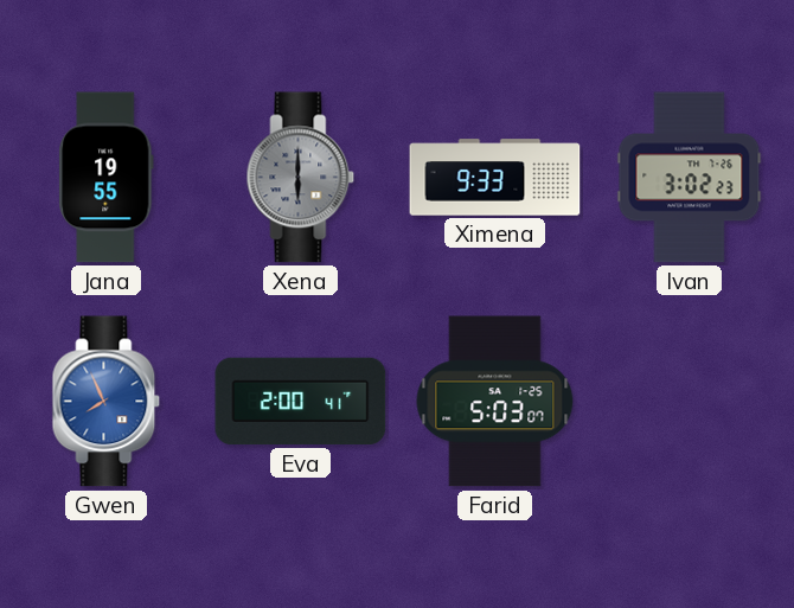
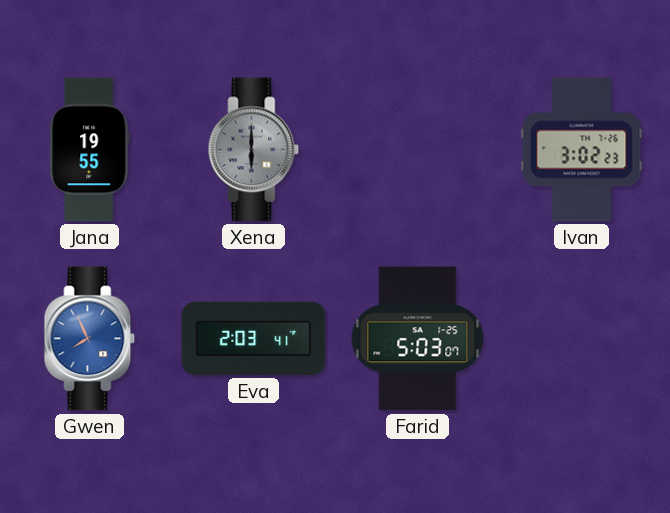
Ximena: 9:33 -> none
Eva: 2:00 -> 2:03
